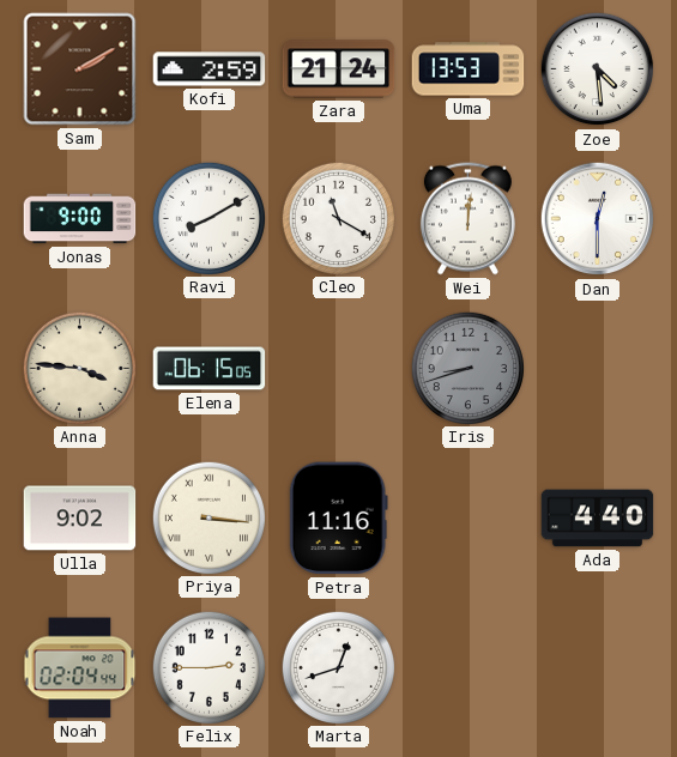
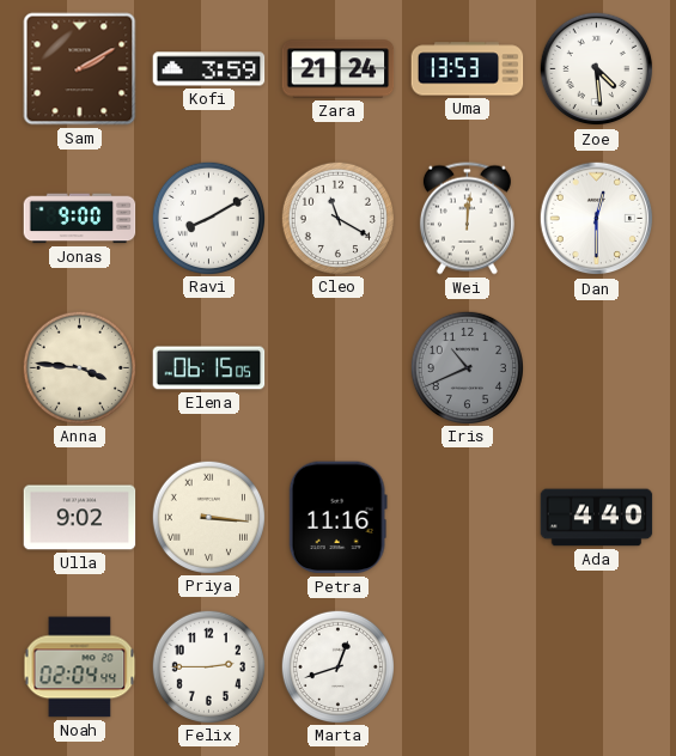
Kofi: 2:59 -> 3:59
Iris: 8:42 -> 10:41
